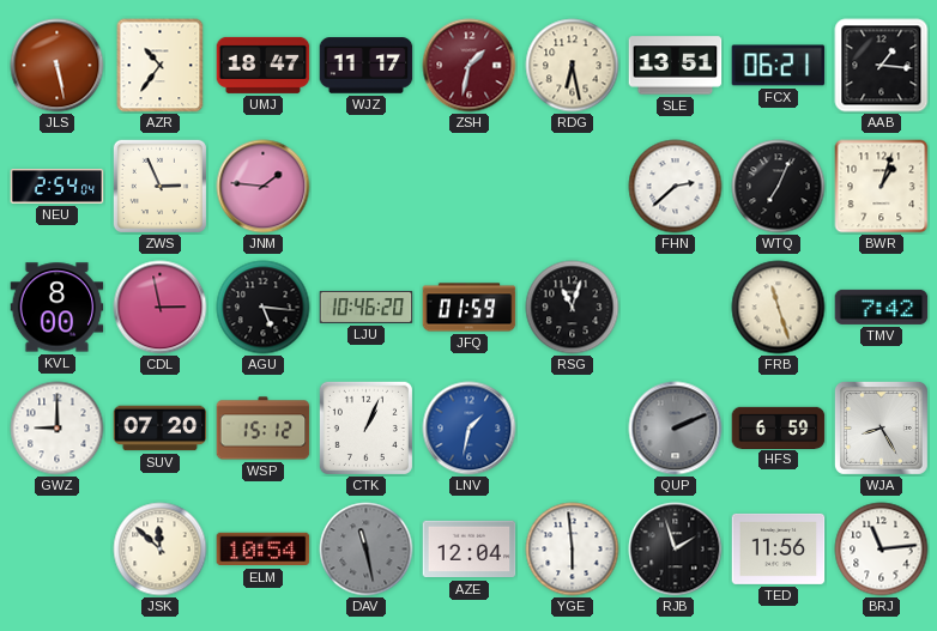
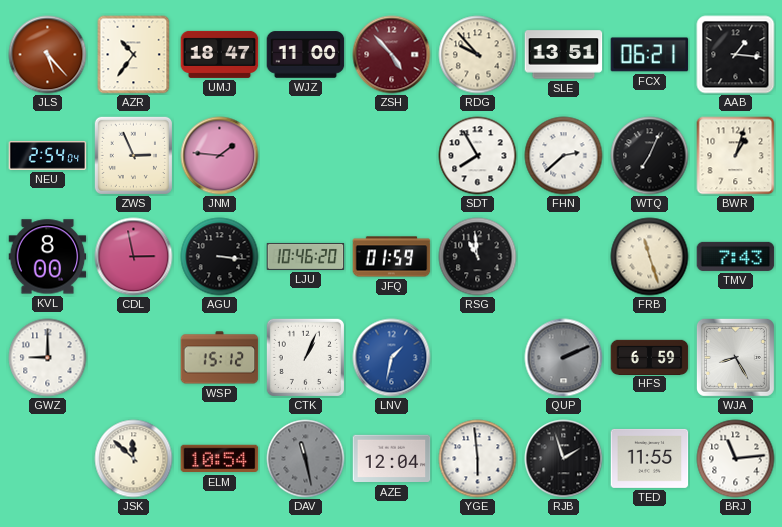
JLS: 5:28 -> 5:23
WJZ: 11:17 -> 11:00
ZSH: 1:32 -> 4:53
RDG: 6:28 -> 9:53
SDT: none -> 7:55
AGU: 5:16 -> 3:16
RSG: 11:03 -> 10:59
TMV: 7:42 -> 7:43
SUV: 07:20 -> none
TED: 11:56 -> 11:55
